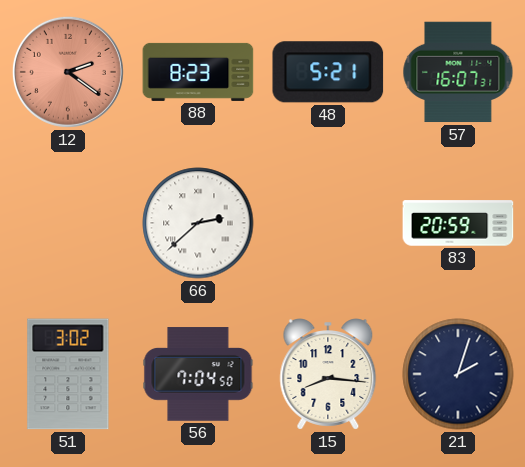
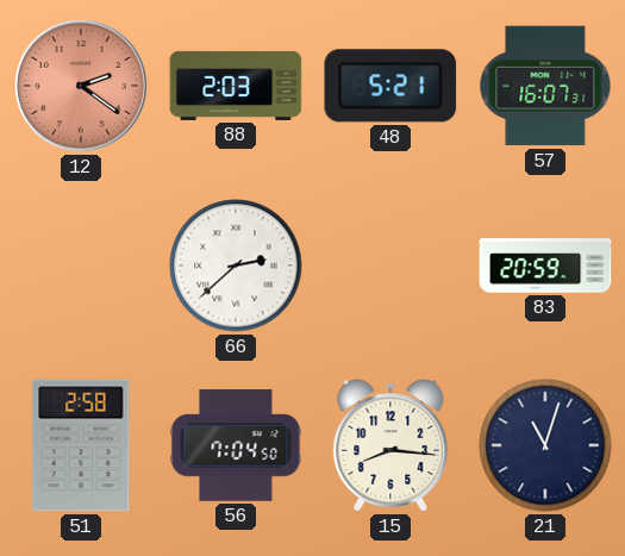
88: 8:23 -> 2:03
51: 3:02 -> 2:58
21: 2:03 -> 11:03
